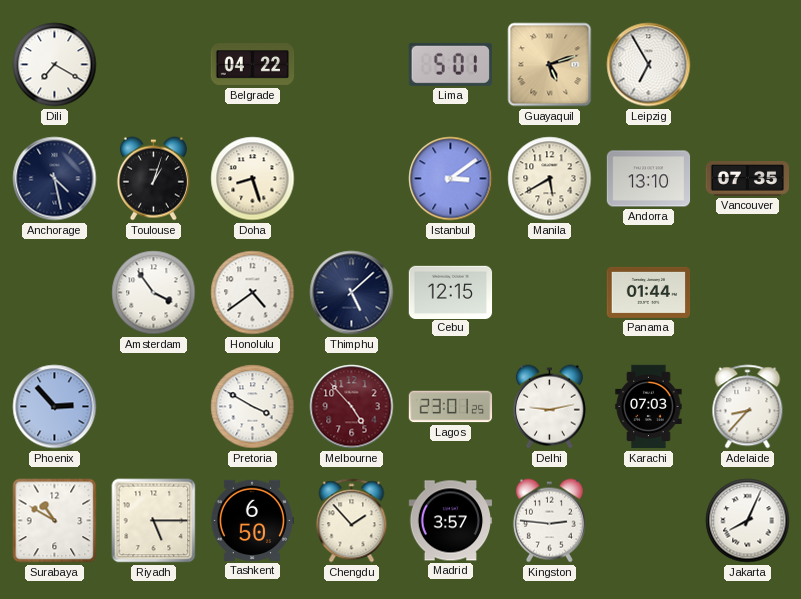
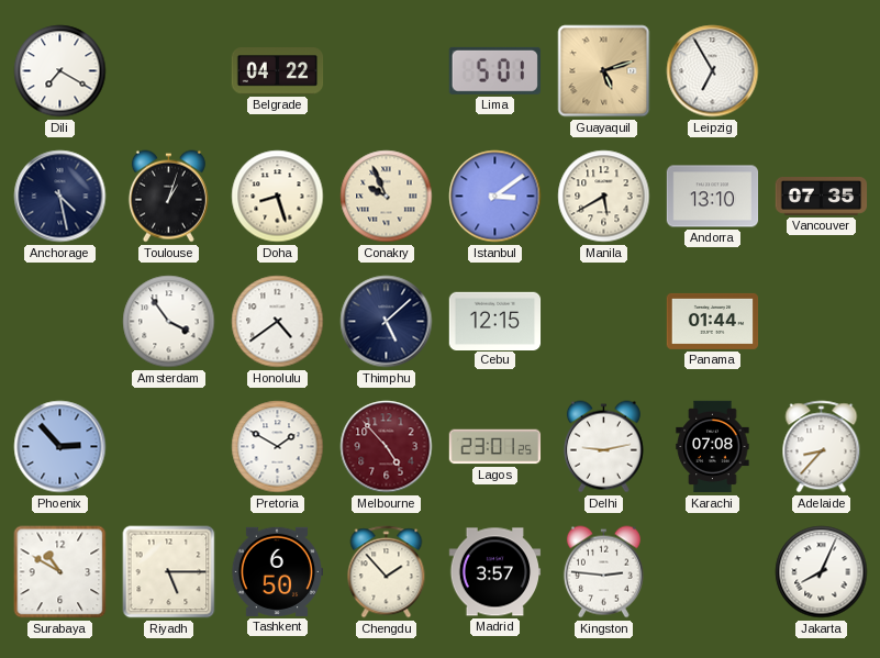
Conakry: none -> 9:56
Pretoria: 3:50 -> 1:50
Karachi: 07:03 -> 07:08
